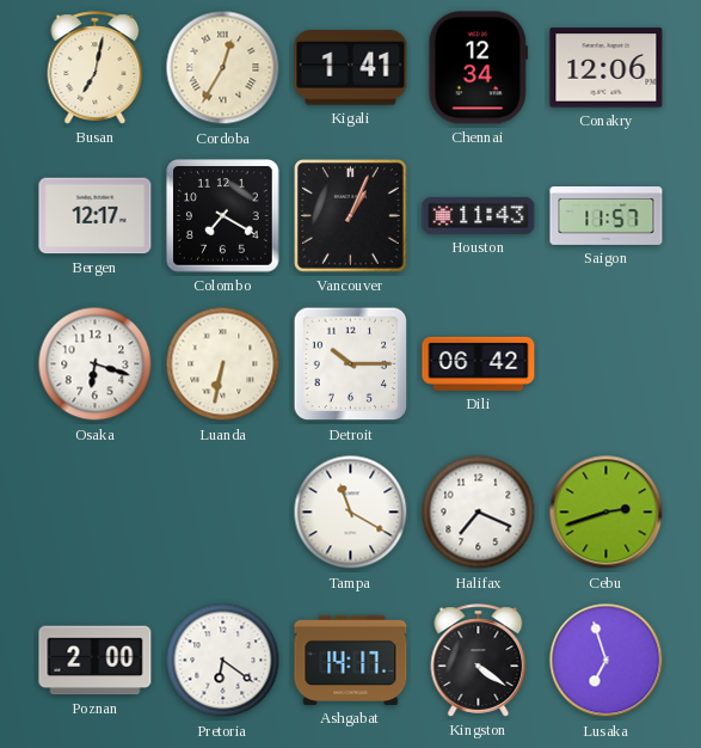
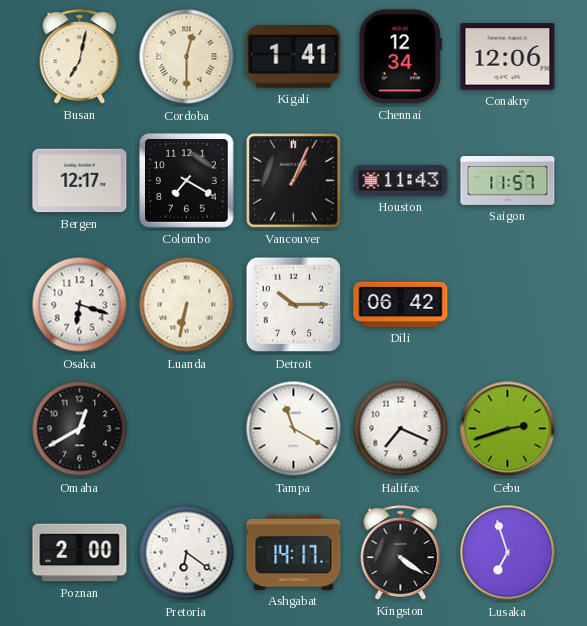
Cordoba: 12:35 -> 12:30
Omaha: none -> 12:40
